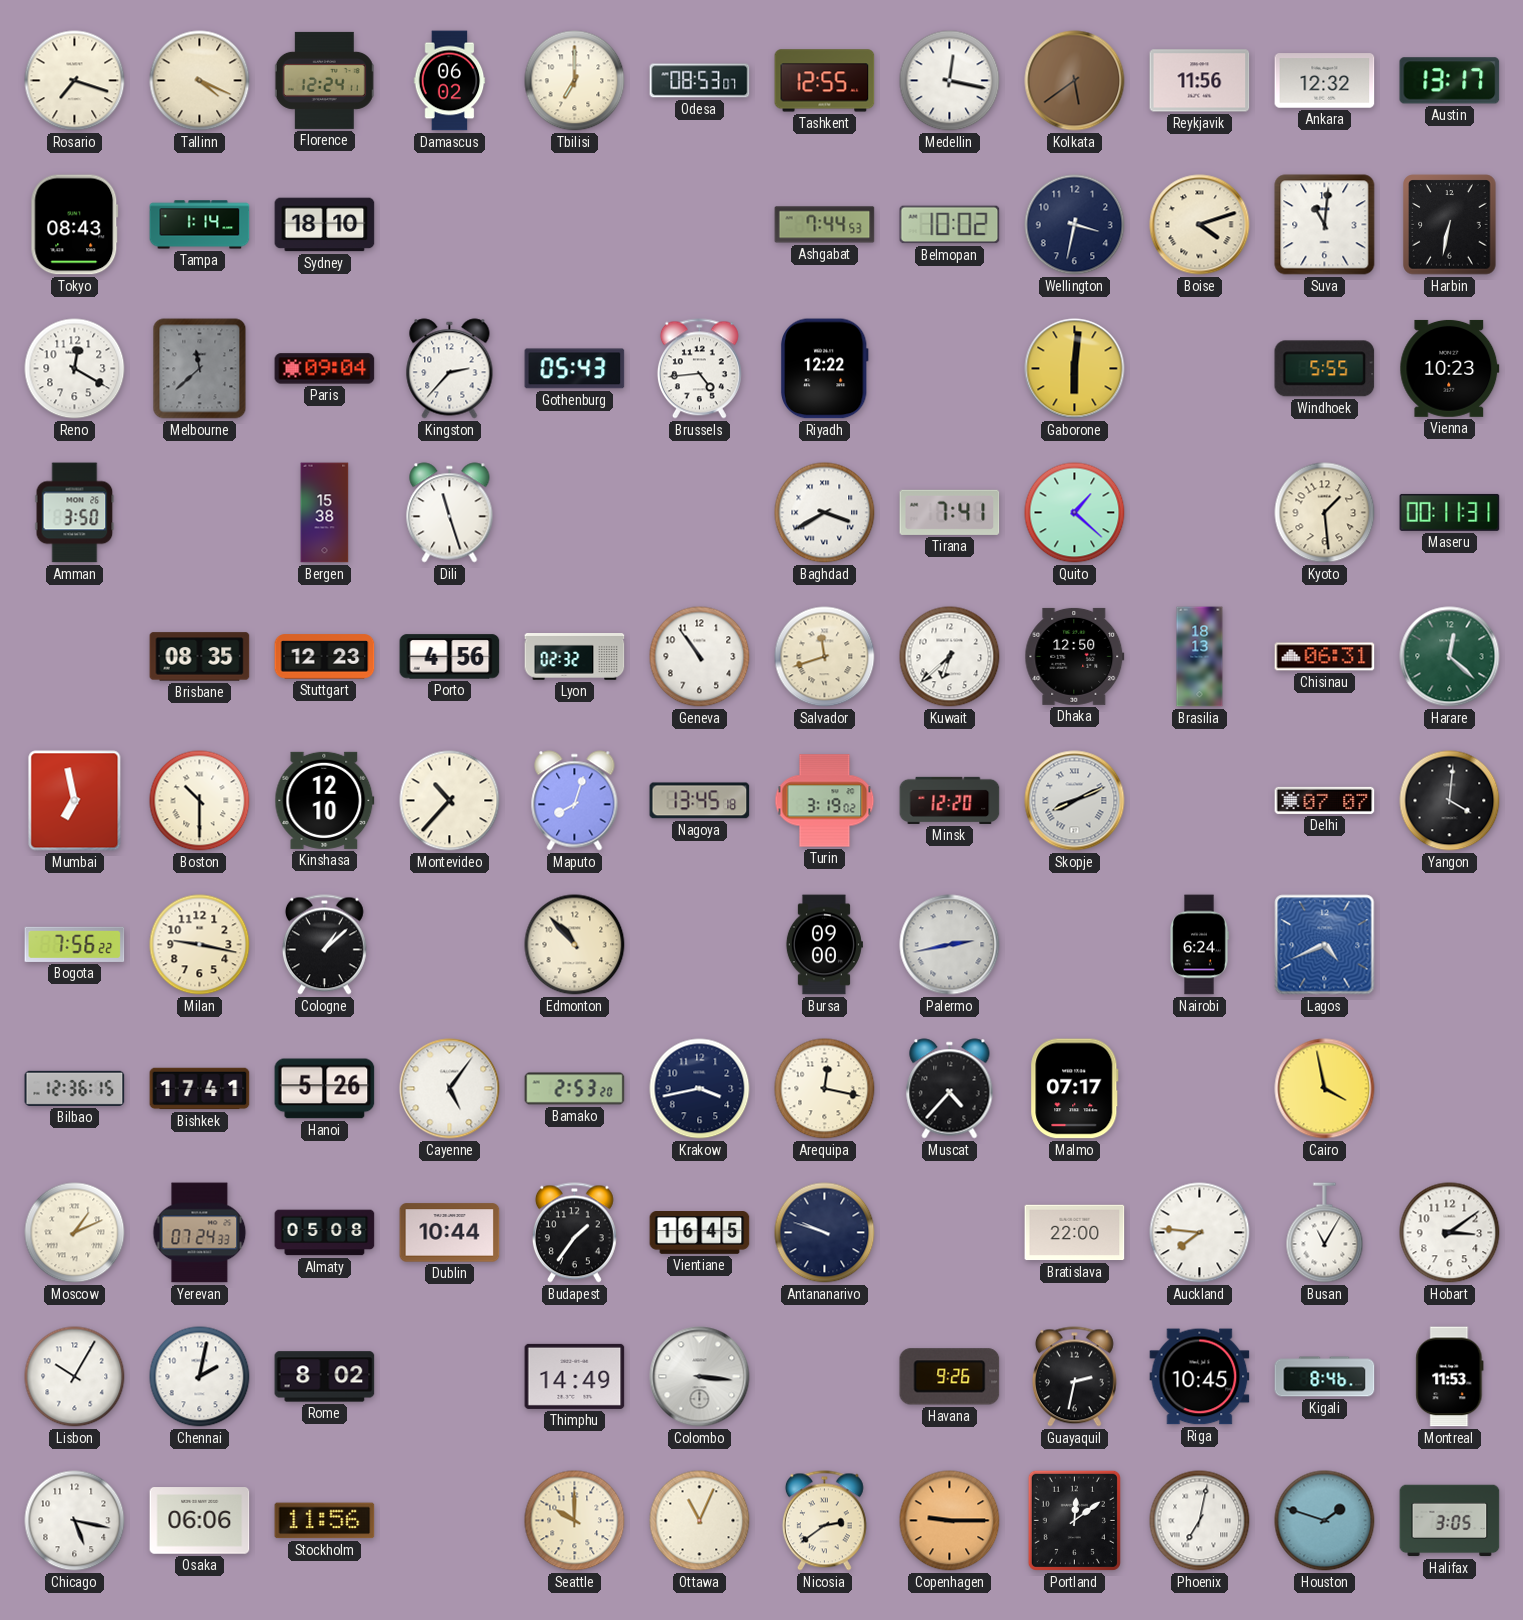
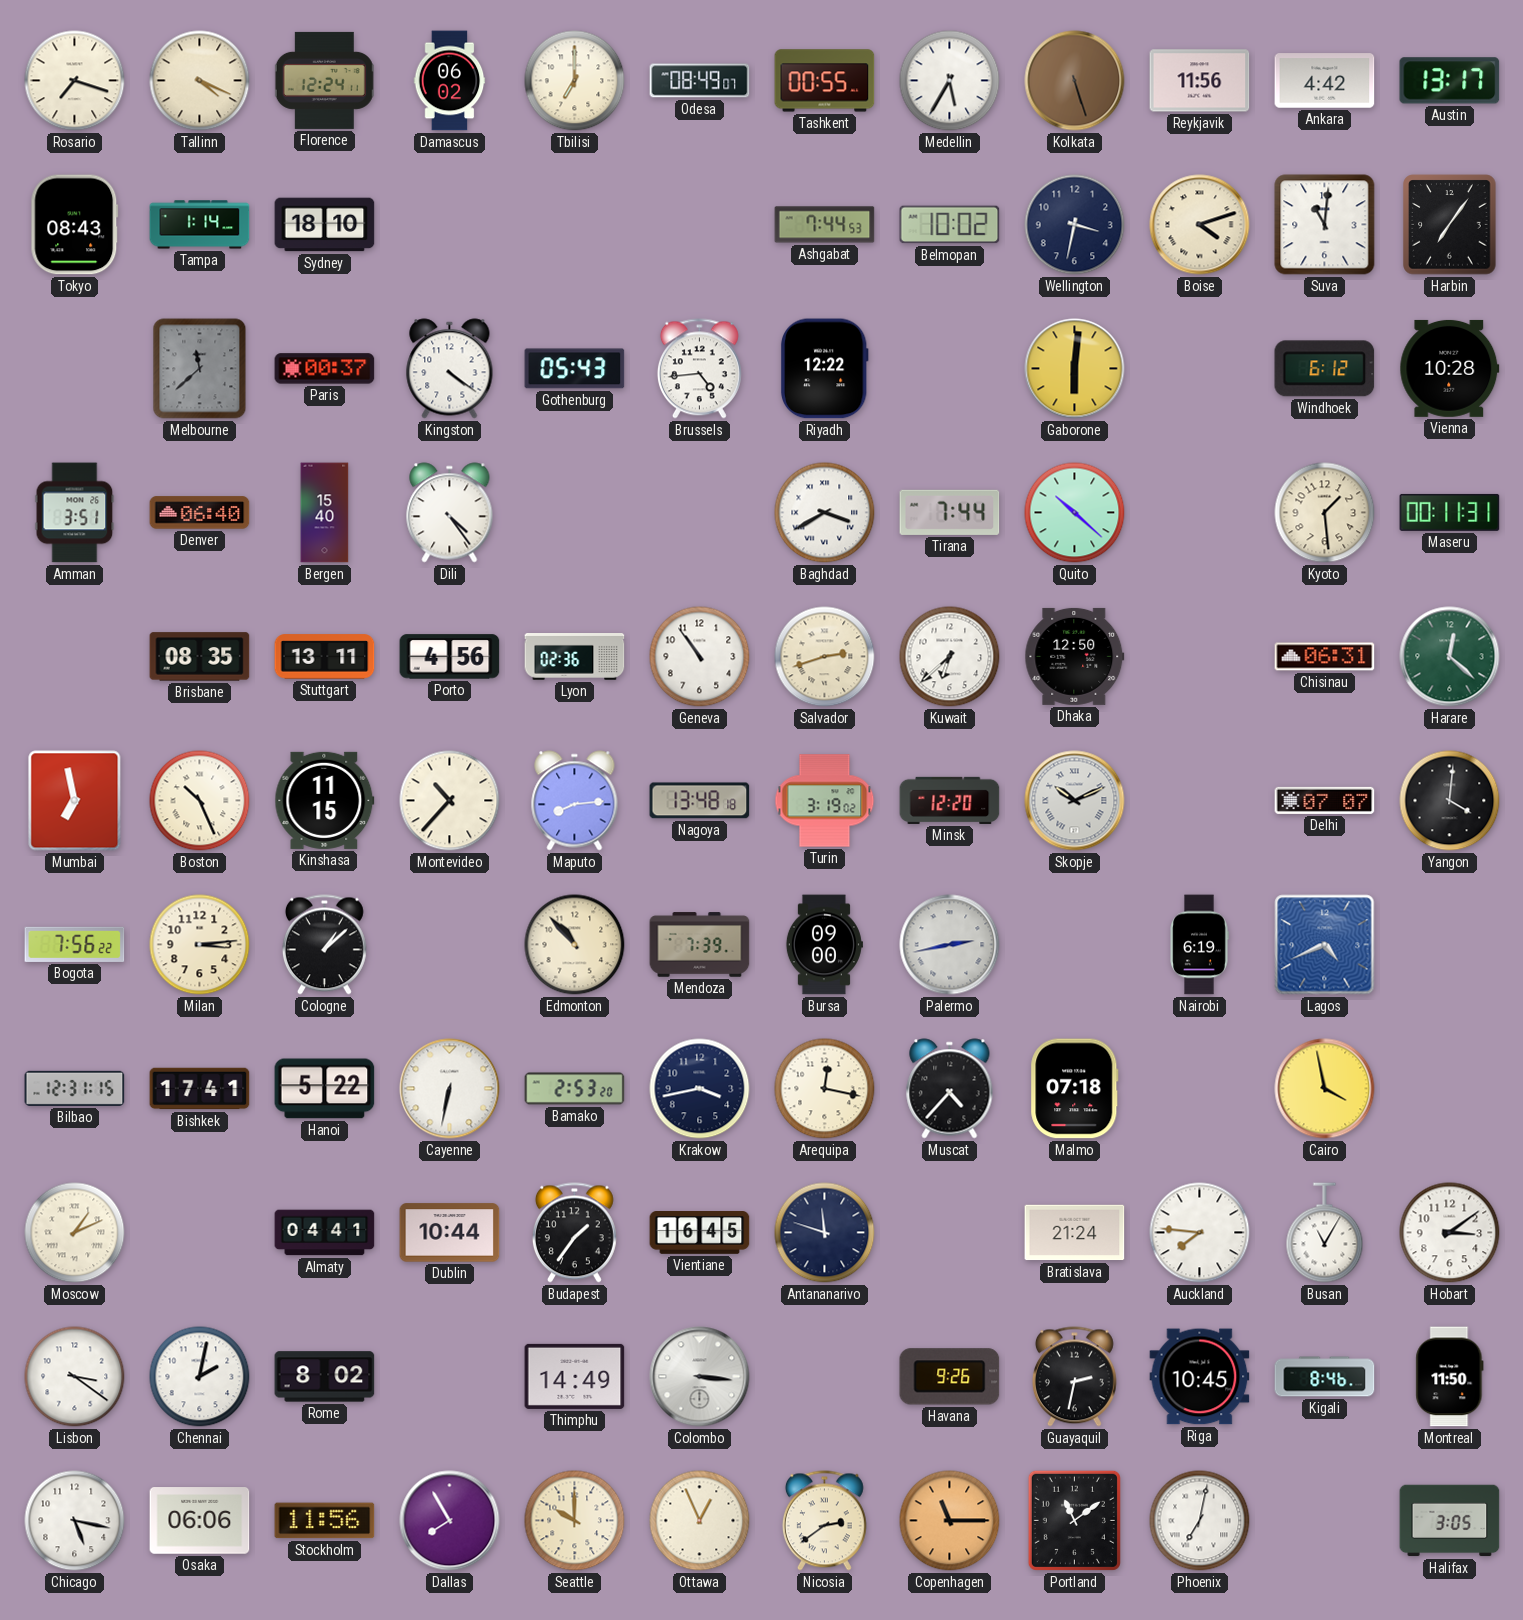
Odesa: 08:53 -> 08:49
Tashkent: 12:55 -> 00:55
Medellin: 12:17 -> 5:35
Kolkata: 5:39 -> 5:27
Ankara: 12:32 -> 4:42
Harbin: 6:32 -> 7:06
Reno: 12:20 -> none
Paris: 09:04 -> 00:37
Kingston: 2:37 -> 4:21
Windhoek: 5:55 -> 6:12
Vienna: 10:23 -> 10:28
Amman: 3:50 -> 3:51
Denver: none -> 06:40
Bergen: 15:38 -> 15:40
Dili: 11:27 -> 4:24
Tirana: 7:41 -> 7:44
Quito: 1:22 -> 10:22
Stuttgart: 12:23 -> 13:11
Lyon: 02:32 -> 02:36
Salvador: 11:42 -> 2:42
Brasilia: 18:13 -> none
Boston: 10:30 -> 10:26
Kinshasa: 12:10 -> 11:15
Maputo: 8:03 -> 8:14
Nagoya: 13:45 -> 13:48
Skopje: 8:11 -> 10:11
Milan: 9:17 -> 3:14
Mendoza: none -> 7:39
Nairobi: 6:24 -> 6:19
Bilbao: 12:36 -> 12:31
Hanoi: 5:26 -> 5:22
Cayenne: 5:06 -> 6:32
Malmo: 07:17 -> 07:18
Yerevan: 07:24 -> none
Almaty: 05:08 -> 04:41
Antananarivo: 9:48 -> 11:48
Bratislava: 22:00 -> 21:24
Lisbon: 10:05 -> 3:21
Montreal: 11:53 -> 11:50
Dallas: none -> 7:55
Ottawa: 11:04 -> 12:56
Copenhagen: 9:15 -> 11:15
Portland: 12:09 -> 11:09
Houston: 1:48 -> none
